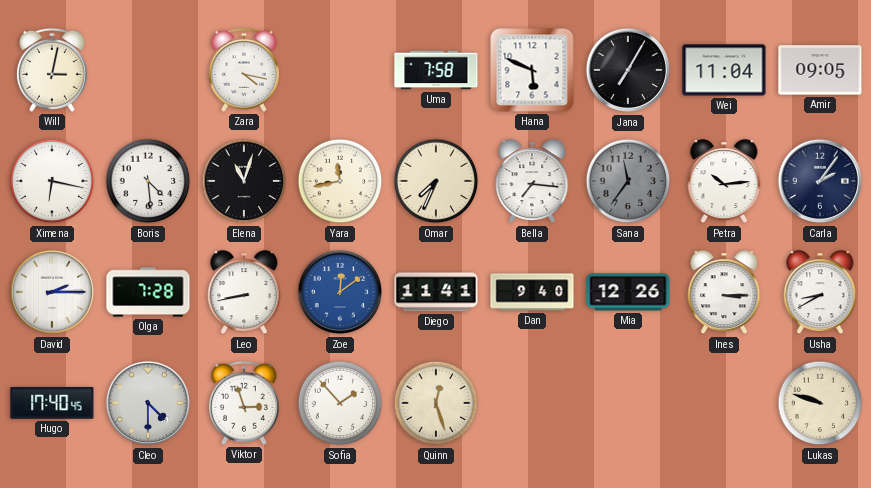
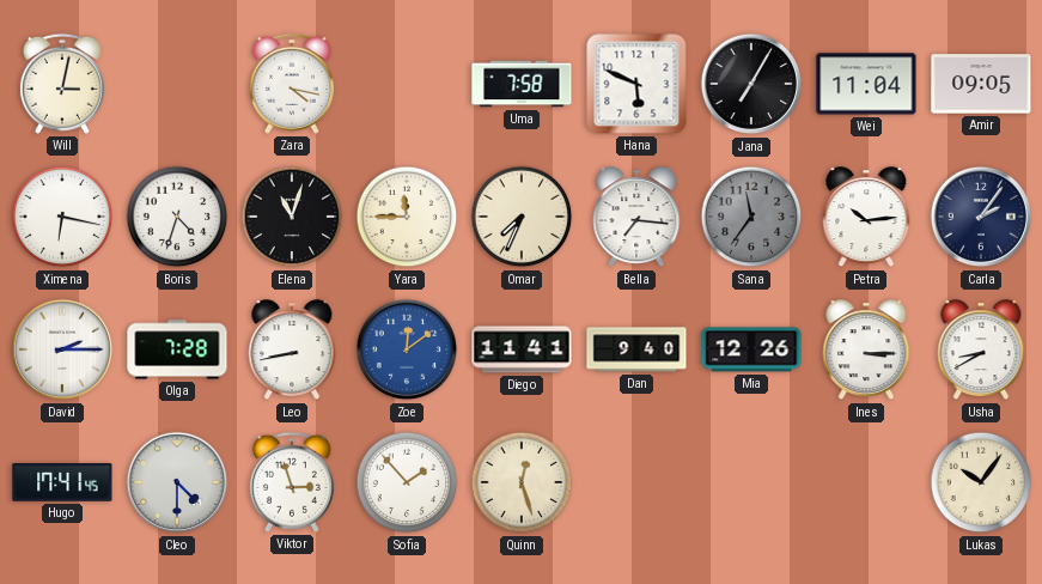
Boris: 4:29 -> 4:33
Yara: 11:43 -> 11:45
Hugo: 17:40 -> 17:41
Lukas: 9:48 -> 10:06
